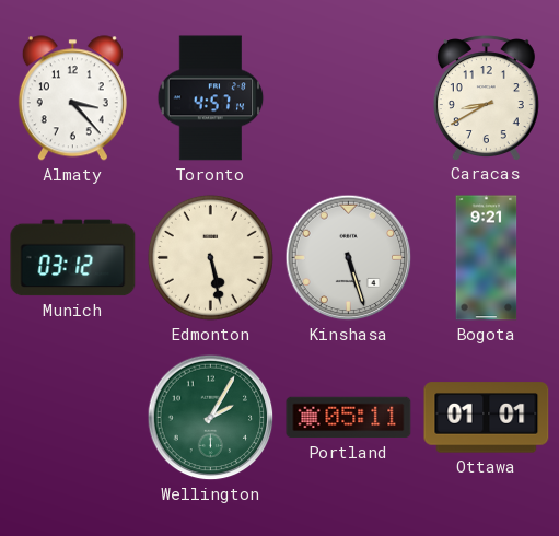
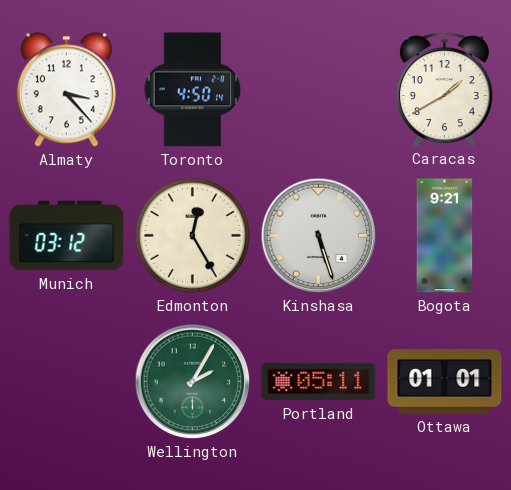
Toronto: 4:57 -> 4:50
Caracas: 8:40 -> 1:40
Edmonton: 5:28 -> 12:25
